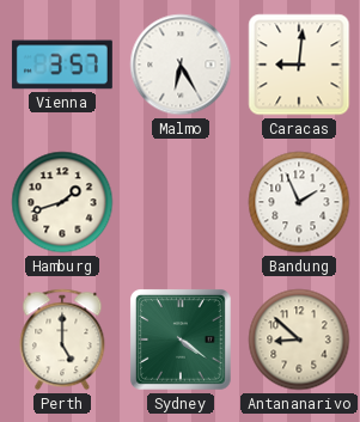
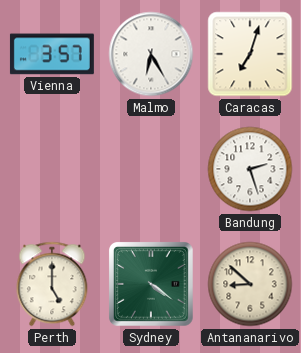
Caracas: 9:01 -> 7:03
Hamburg: 1:42 -> none
Bandung: 1:56 -> 2:27
